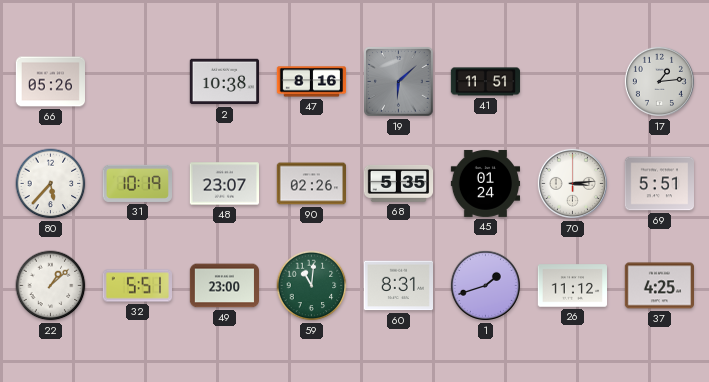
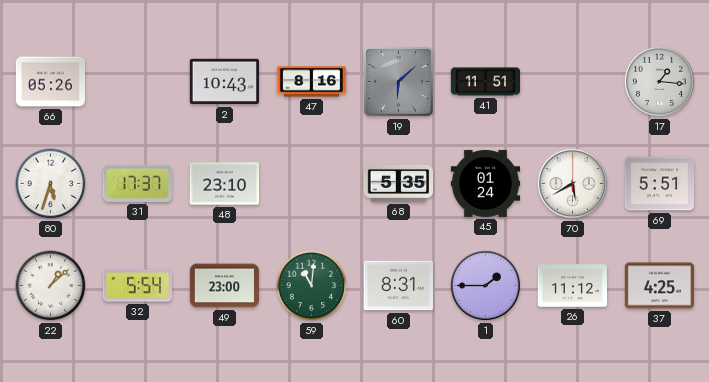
2: 10:38 -> 10:43
17: 1:14 -> 1:16
80: 5:37 -> 5:33
31: 10:19 -> 17:37
48: 23:07 -> 23:10
90: 02:26 -> none
70: 3:14 -> 5:40
32: 5:51 -> 5:54
1: 1:42 -> 1:45
